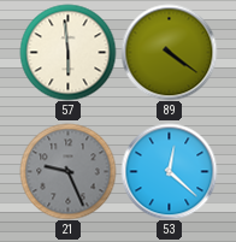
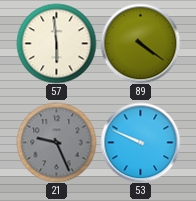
53: 12:22 -> 9:49
